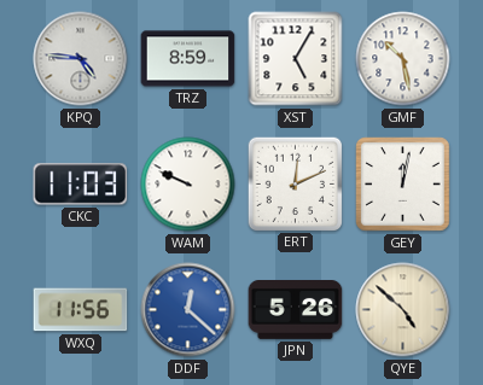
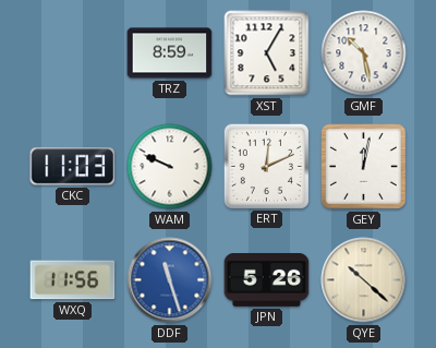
KPQ: 4:46 -> none
DDF: 12:22 -> 11:27
QYE: 4:52 -> 10:22
